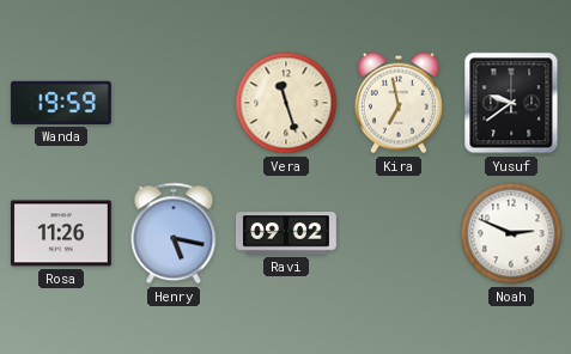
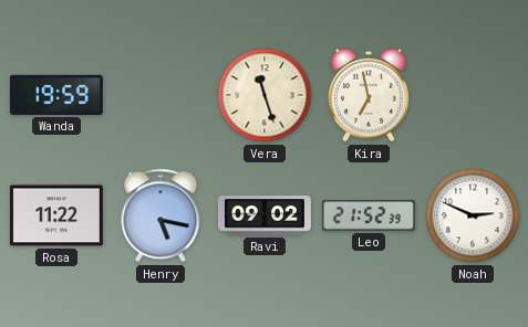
Yusuf: 9:39 -> none
Rosa: 11:26 -> 11:22
Leo: none -> 21:52
